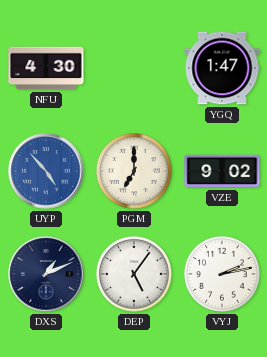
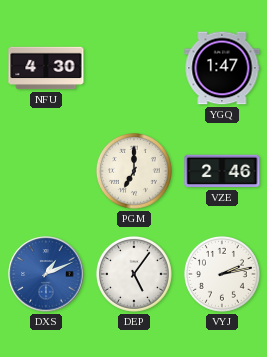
UYP: 4:53 -> none
VZE: 9:02 -> 2:46
DXS dial: navy -> blue
